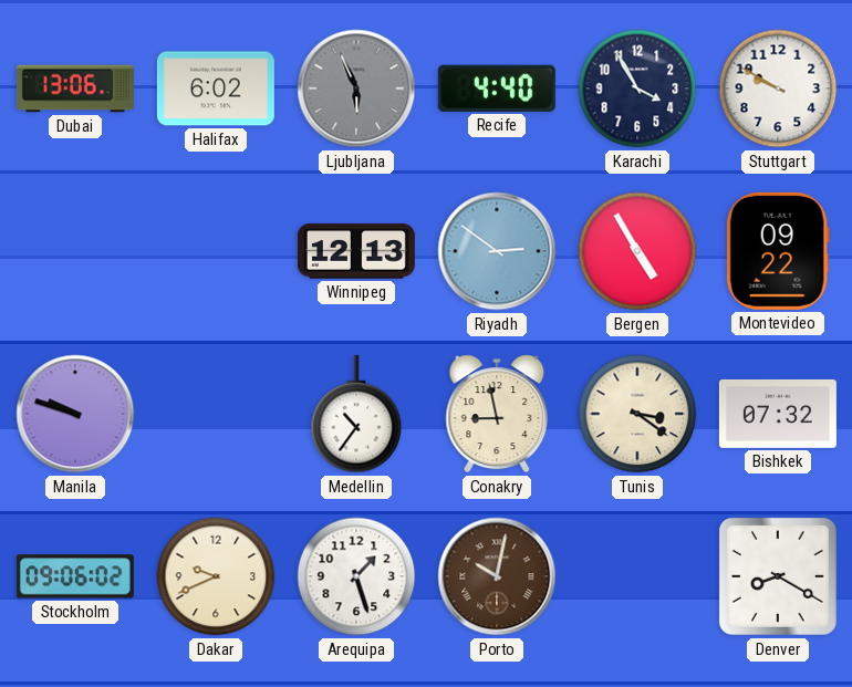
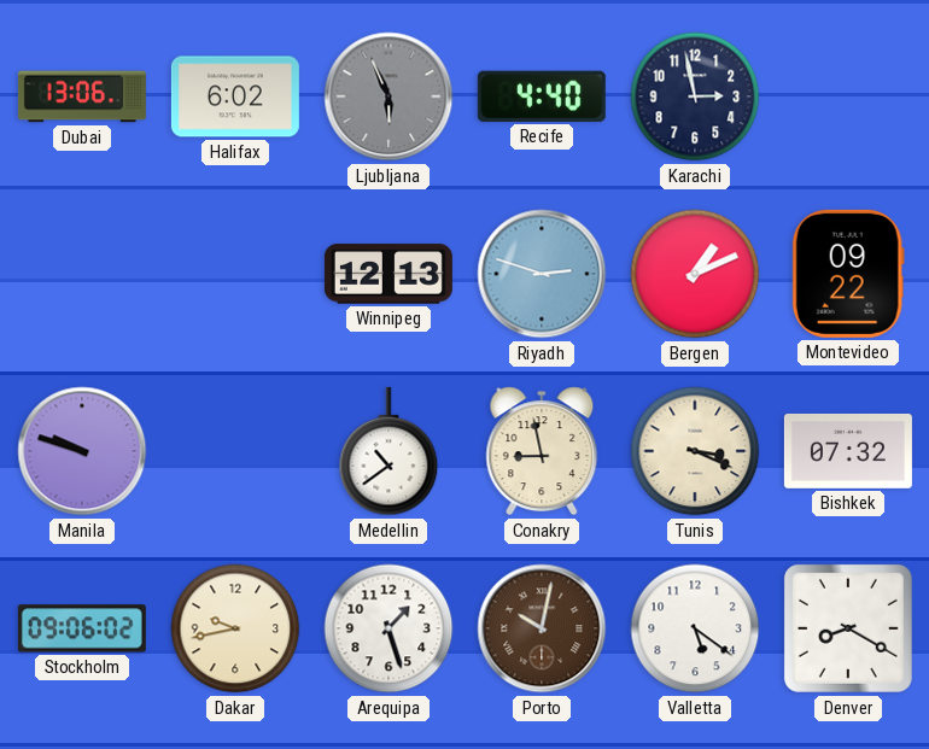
Karachi: 3:55 -> 2:58
Stuttgart: 9:50 -> none
Riyadh: 2:51 -> 2:48
Bergen: 4:55 -> 1:11
Medellin: 10:36 -> 10:39
Tunis: 3:21 -> 3:19
Dakar: 9:41 -> 9:43
Valletta: none -> 5:21
